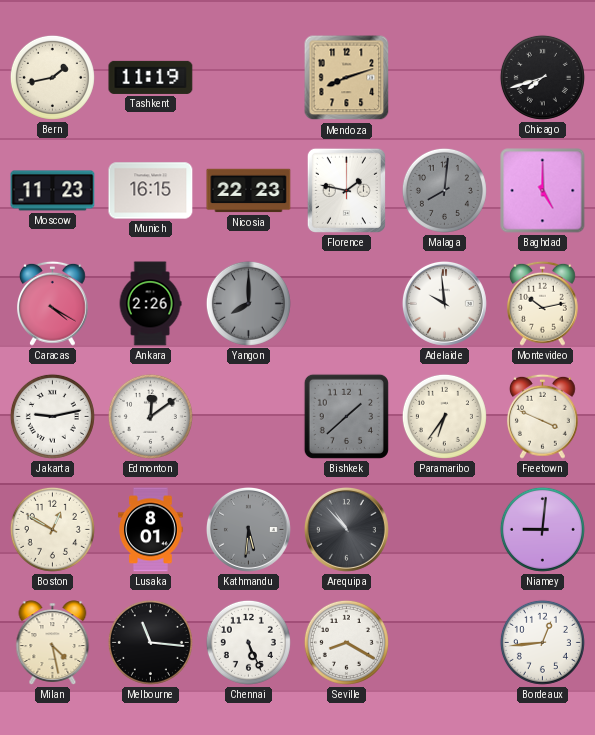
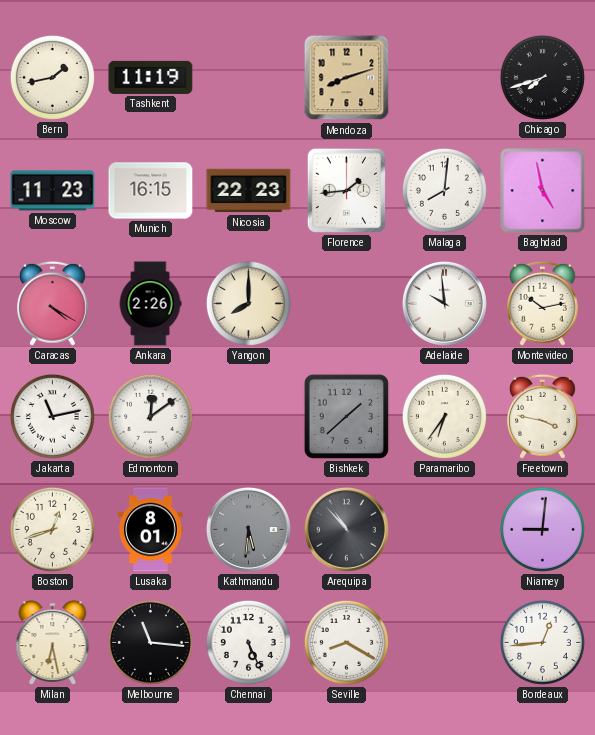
Florence: 1:47 -> 1:44
Malaga dial: grey -> white
Baghdad: 5:00 -> 4:58
Yangon dial: grey -> cream
Jakarta: 9:13 -> 11:13
Freetown: 3:49 -> 3:47
Boston: 12:50 -> 12:42
Milan: 4:28 -> 6:28
